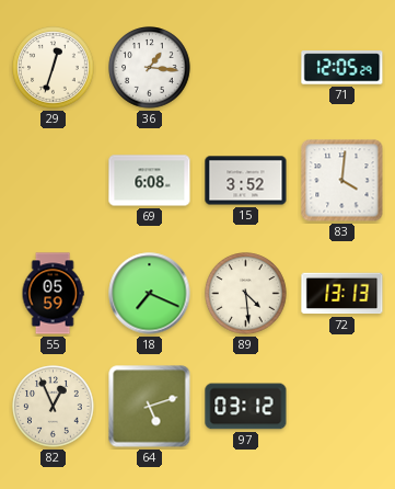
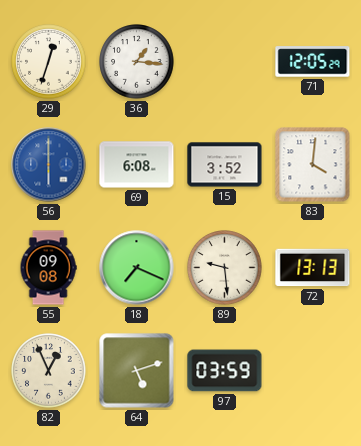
56: none -> 6:00
55: 05:59 -> 09:08
89: 4:29 -> 9:29
97: 03:12 -> 03:59
